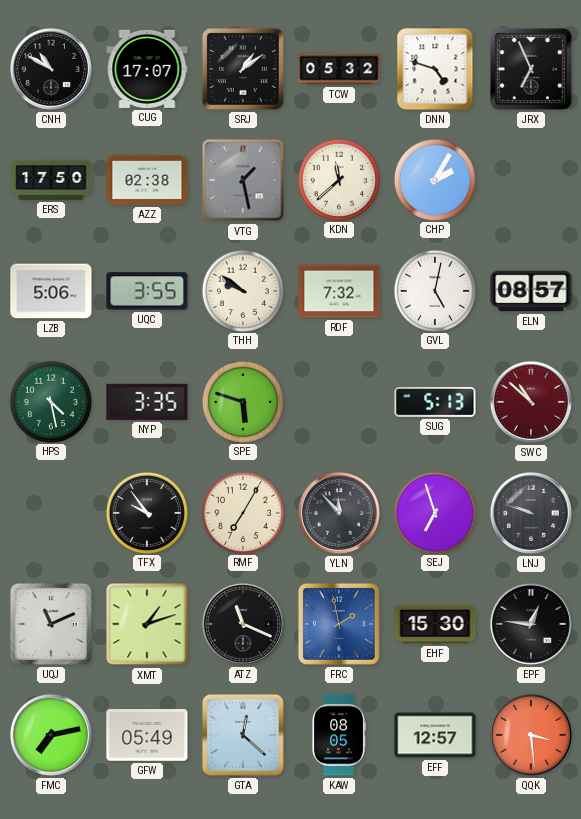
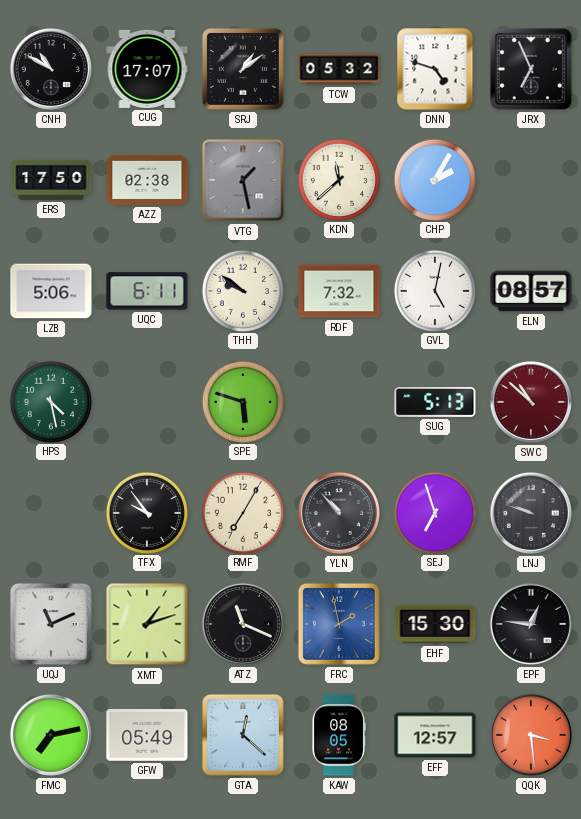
UQC: 3:55 -> 6:11
NYP: 3:35 -> none
YLN: 11:53 -> 10:53
